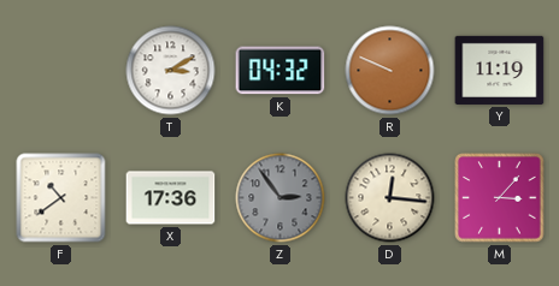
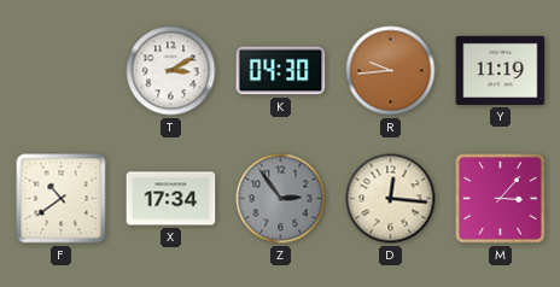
K: 04:32 -> 04:30
R: 9:49 -> 9:44
X: 17:36 -> 17:34
